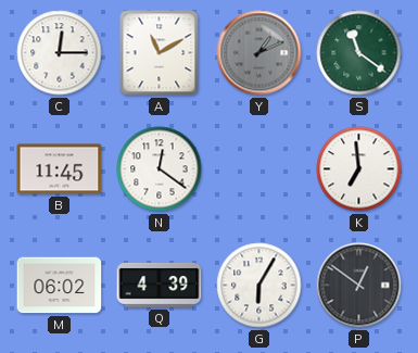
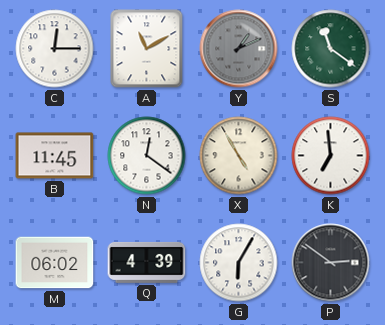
X: none -> 4:55
P: 12:51 -> 2:51
